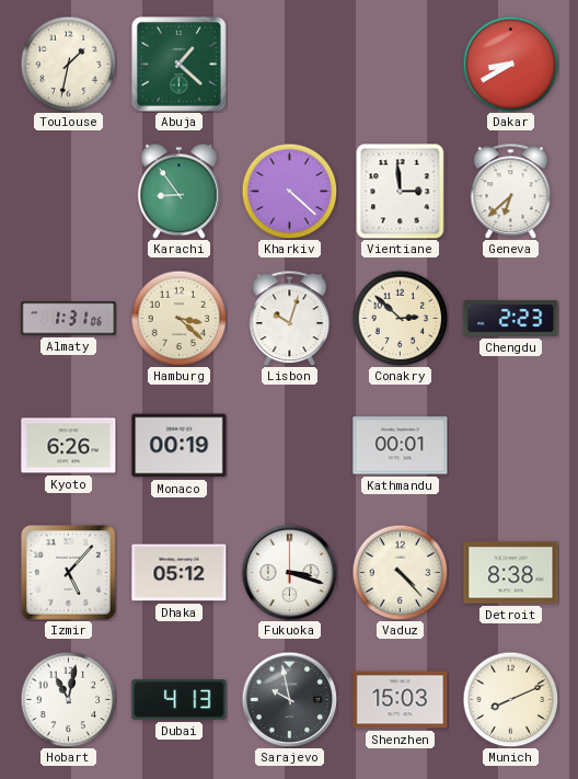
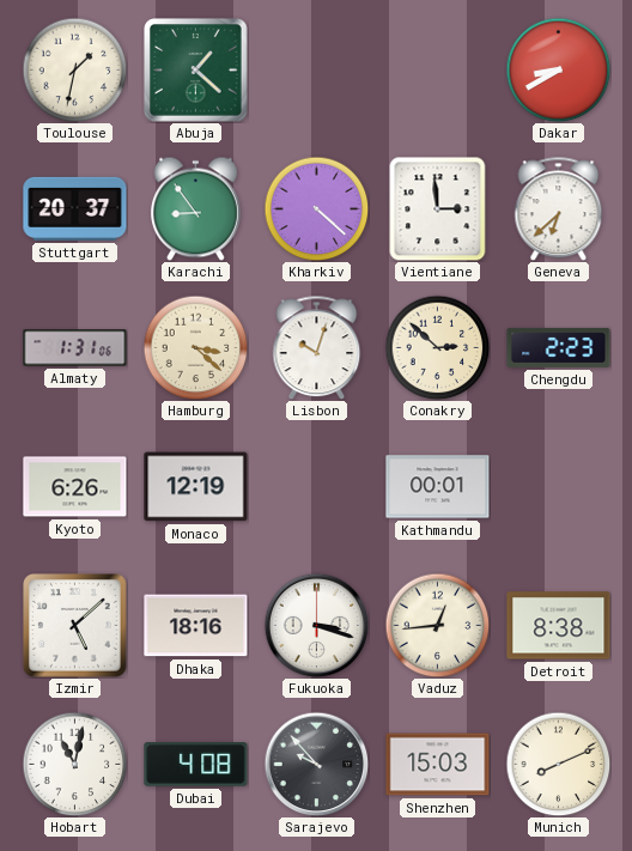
Stuttgart: none -> 20:37
Monaco: 00:19 -> 12:19
Izmir: 5:07 -> 5:08
Dhaka: 05:12 -> 18:16
Vaduz: 4:23 -> 12:44
Dubai: 4:13 -> 4:08
Sarajevo: 9:58 -> 9:53
